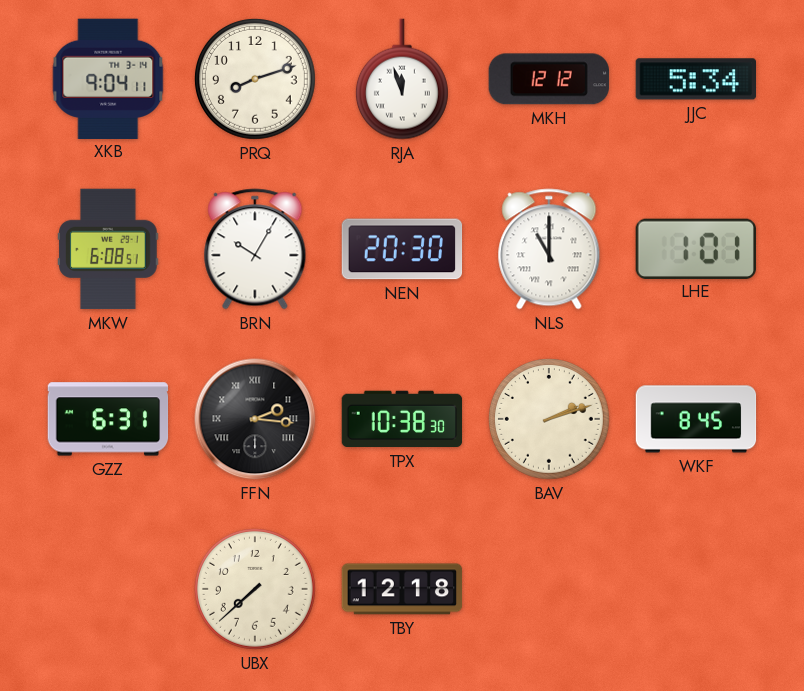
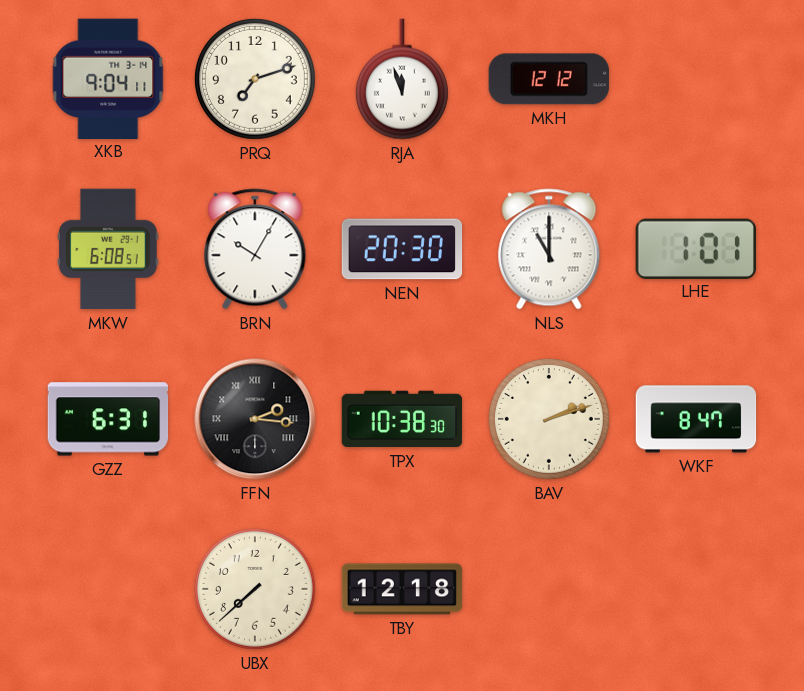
PRQ: 8:12 -> 7:12
JJC: 5:34 -> none
WKF: 8:45 -> 8:47
